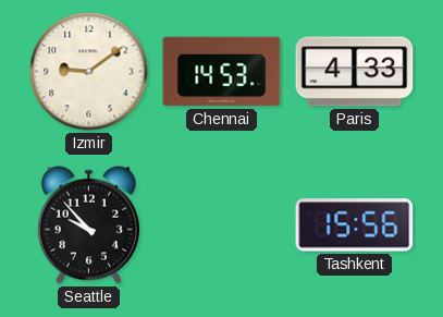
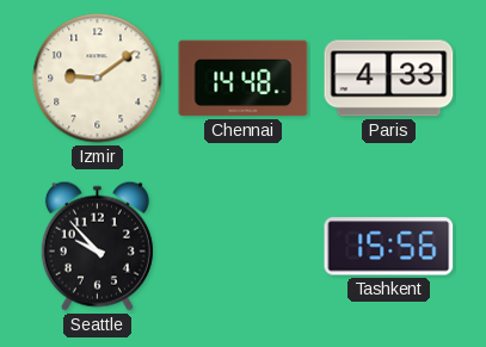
Chennai: 14:53 -> 14:48
